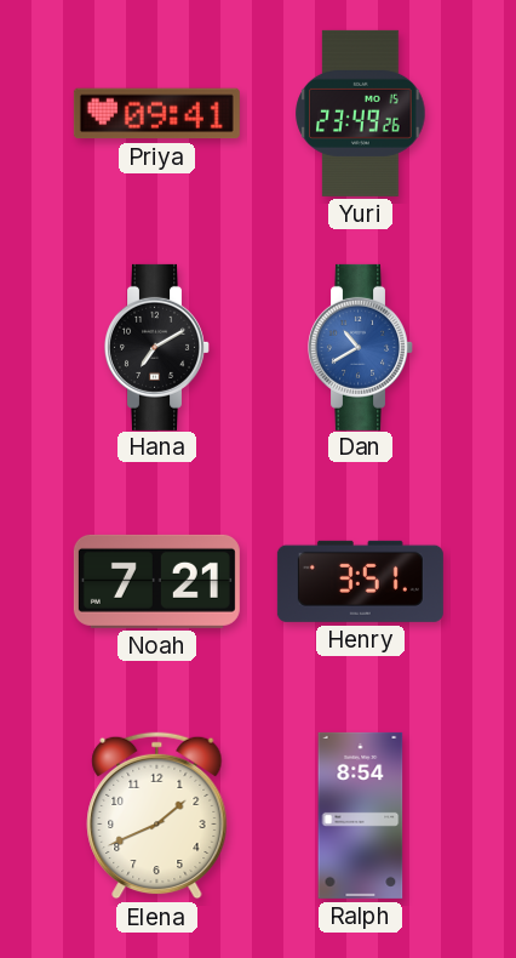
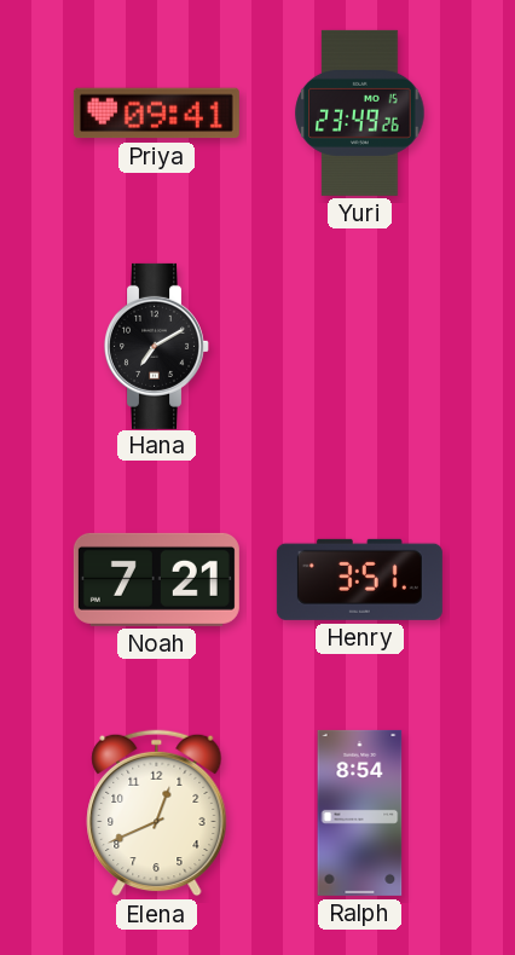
Dan: 10:40 -> none
Elena: 1:41 -> 12:41
